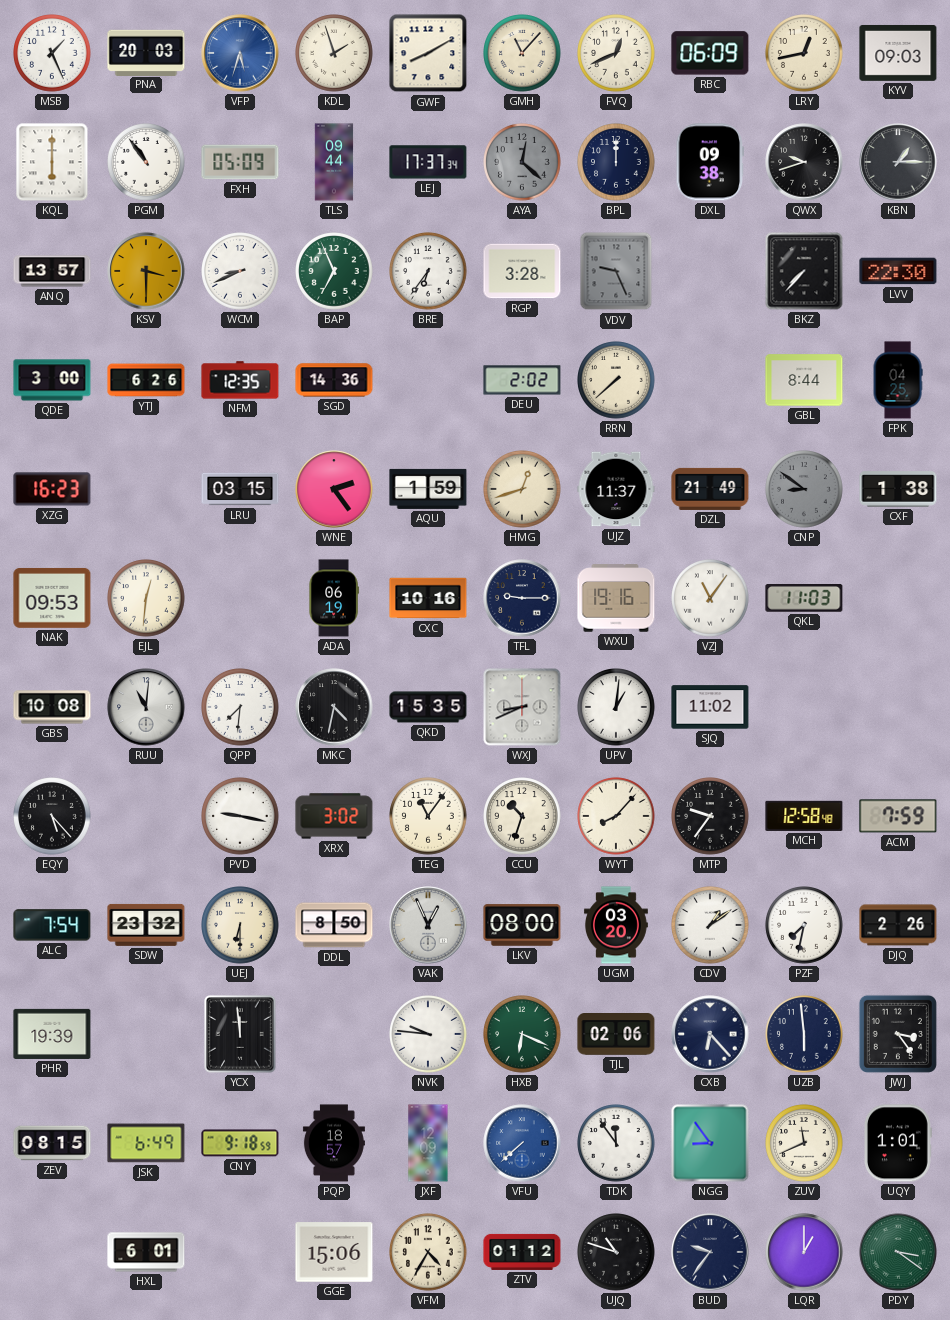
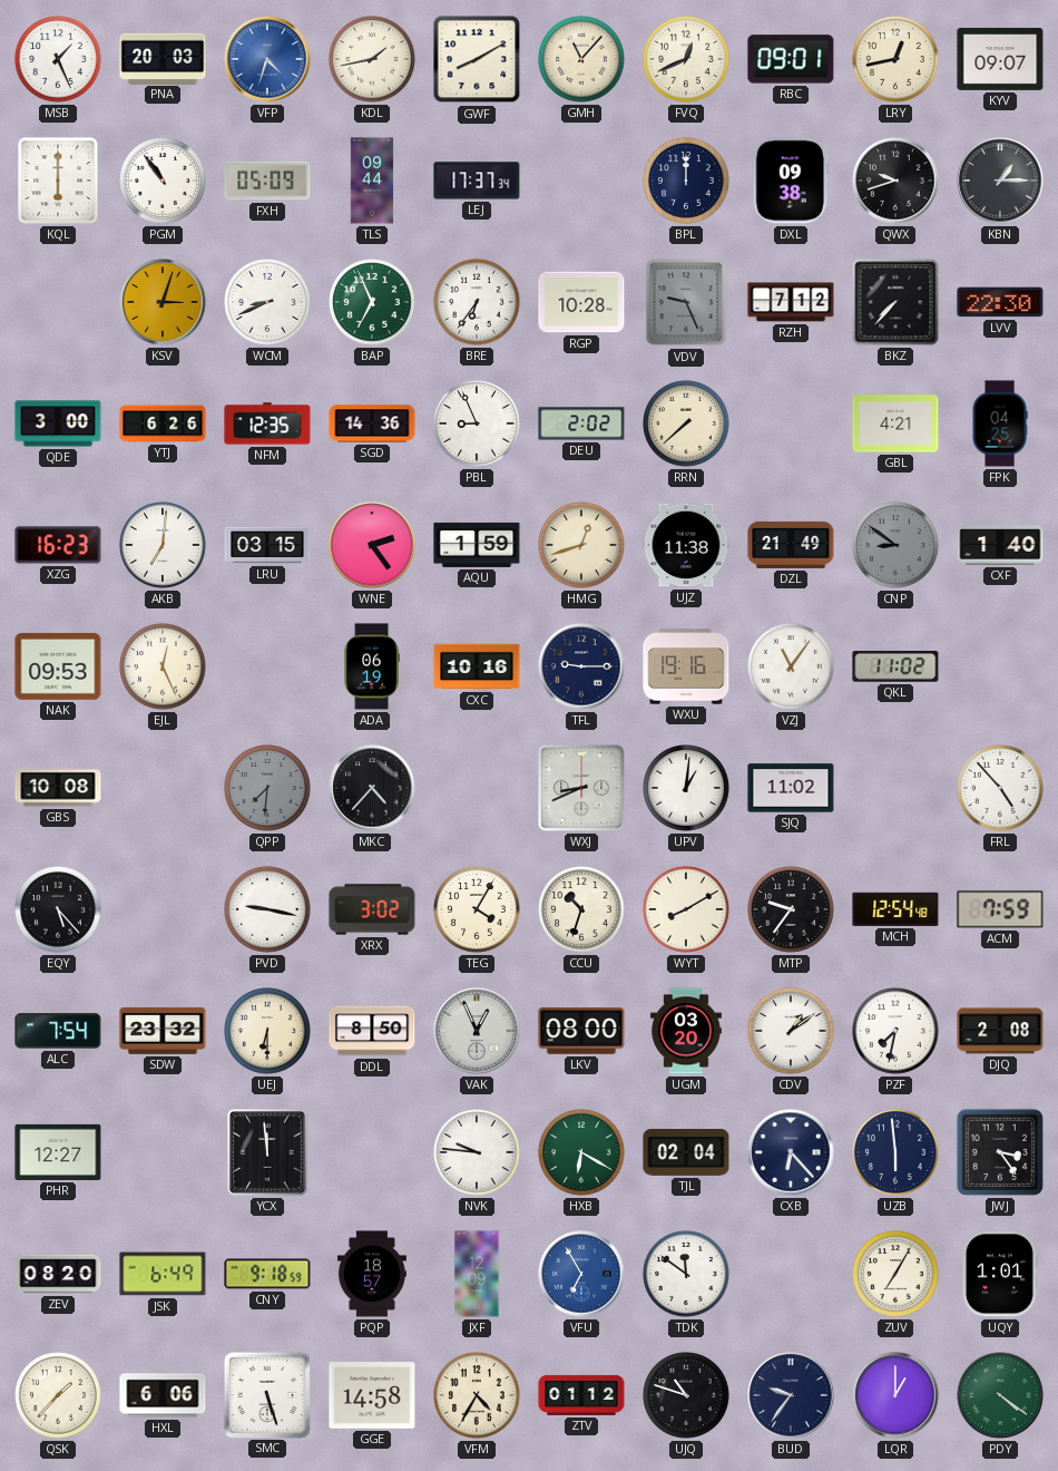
VFP: 5:33 -> 4:33
KDL: 1:57 -> 1:43
RBC: 06:09 -> 09:01
KYV: 09:03 -> 09:07
AYA: 12:22 -> none
ANQ: 13:57 -> none
KSV: 3:30 -> 3:03
RGP: 3:28 -> 10:28
RZH: none -> 7:12
PBL: none -> 8:56
GBL: 8:44 -> 4:21
AKB: none -> 7:01
UJZ: 11:37 -> 11:38
CXF: 1:38 -> 1:40
EJL: 12:31 -> 12:26
QKL: 11:03 -> 11:02
RUU: 11:01 -> none
QPP dial: white -> grey
MKC: 4:32 -> 4:37
QKD: 15:35 -> none
FRL: none -> 4:53
TEG: 11:06 -> 4:05
WYT: 8:07 -> 8:10
MCH: 12:58 -> 12:54
DJQ: 2:26 -> 2:08
PHR: 19:39 -> 12:27
HXB: 6:19 -> 6:20
TJL: 02:06 -> 02:04
ZEV: 08:15 -> 08:20
VFU: 7:38 -> 6:55
TDK: 11:54 -> 11:51
NGG: 8:54 -> none
ZUV: 11:41 -> 7:05
QSK: none -> 1:37
HXL: 6:01 -> 6:06
SMC: none -> 5:27
GGE: 15:06 -> 14:58
PDY: 3:21 -> 4:21
